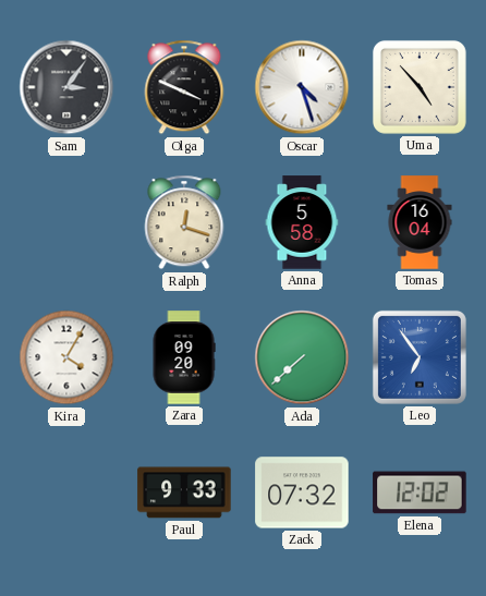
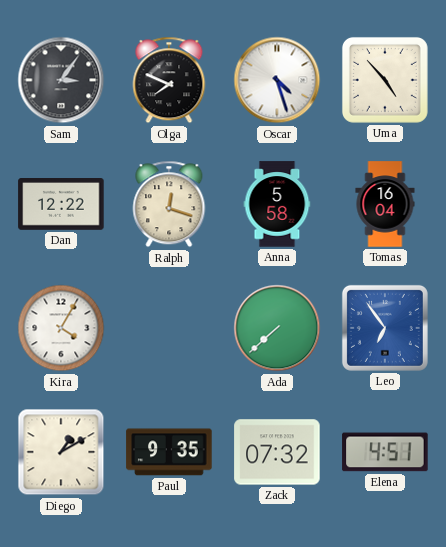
Olga: 3:49 -> 7:49
Dan: none -> 12:22
Zara: 09:20 -> none
Diego: none -> 1:10
Paul: 9:33 -> 9:35
Elena: 12:02 -> 4:51
